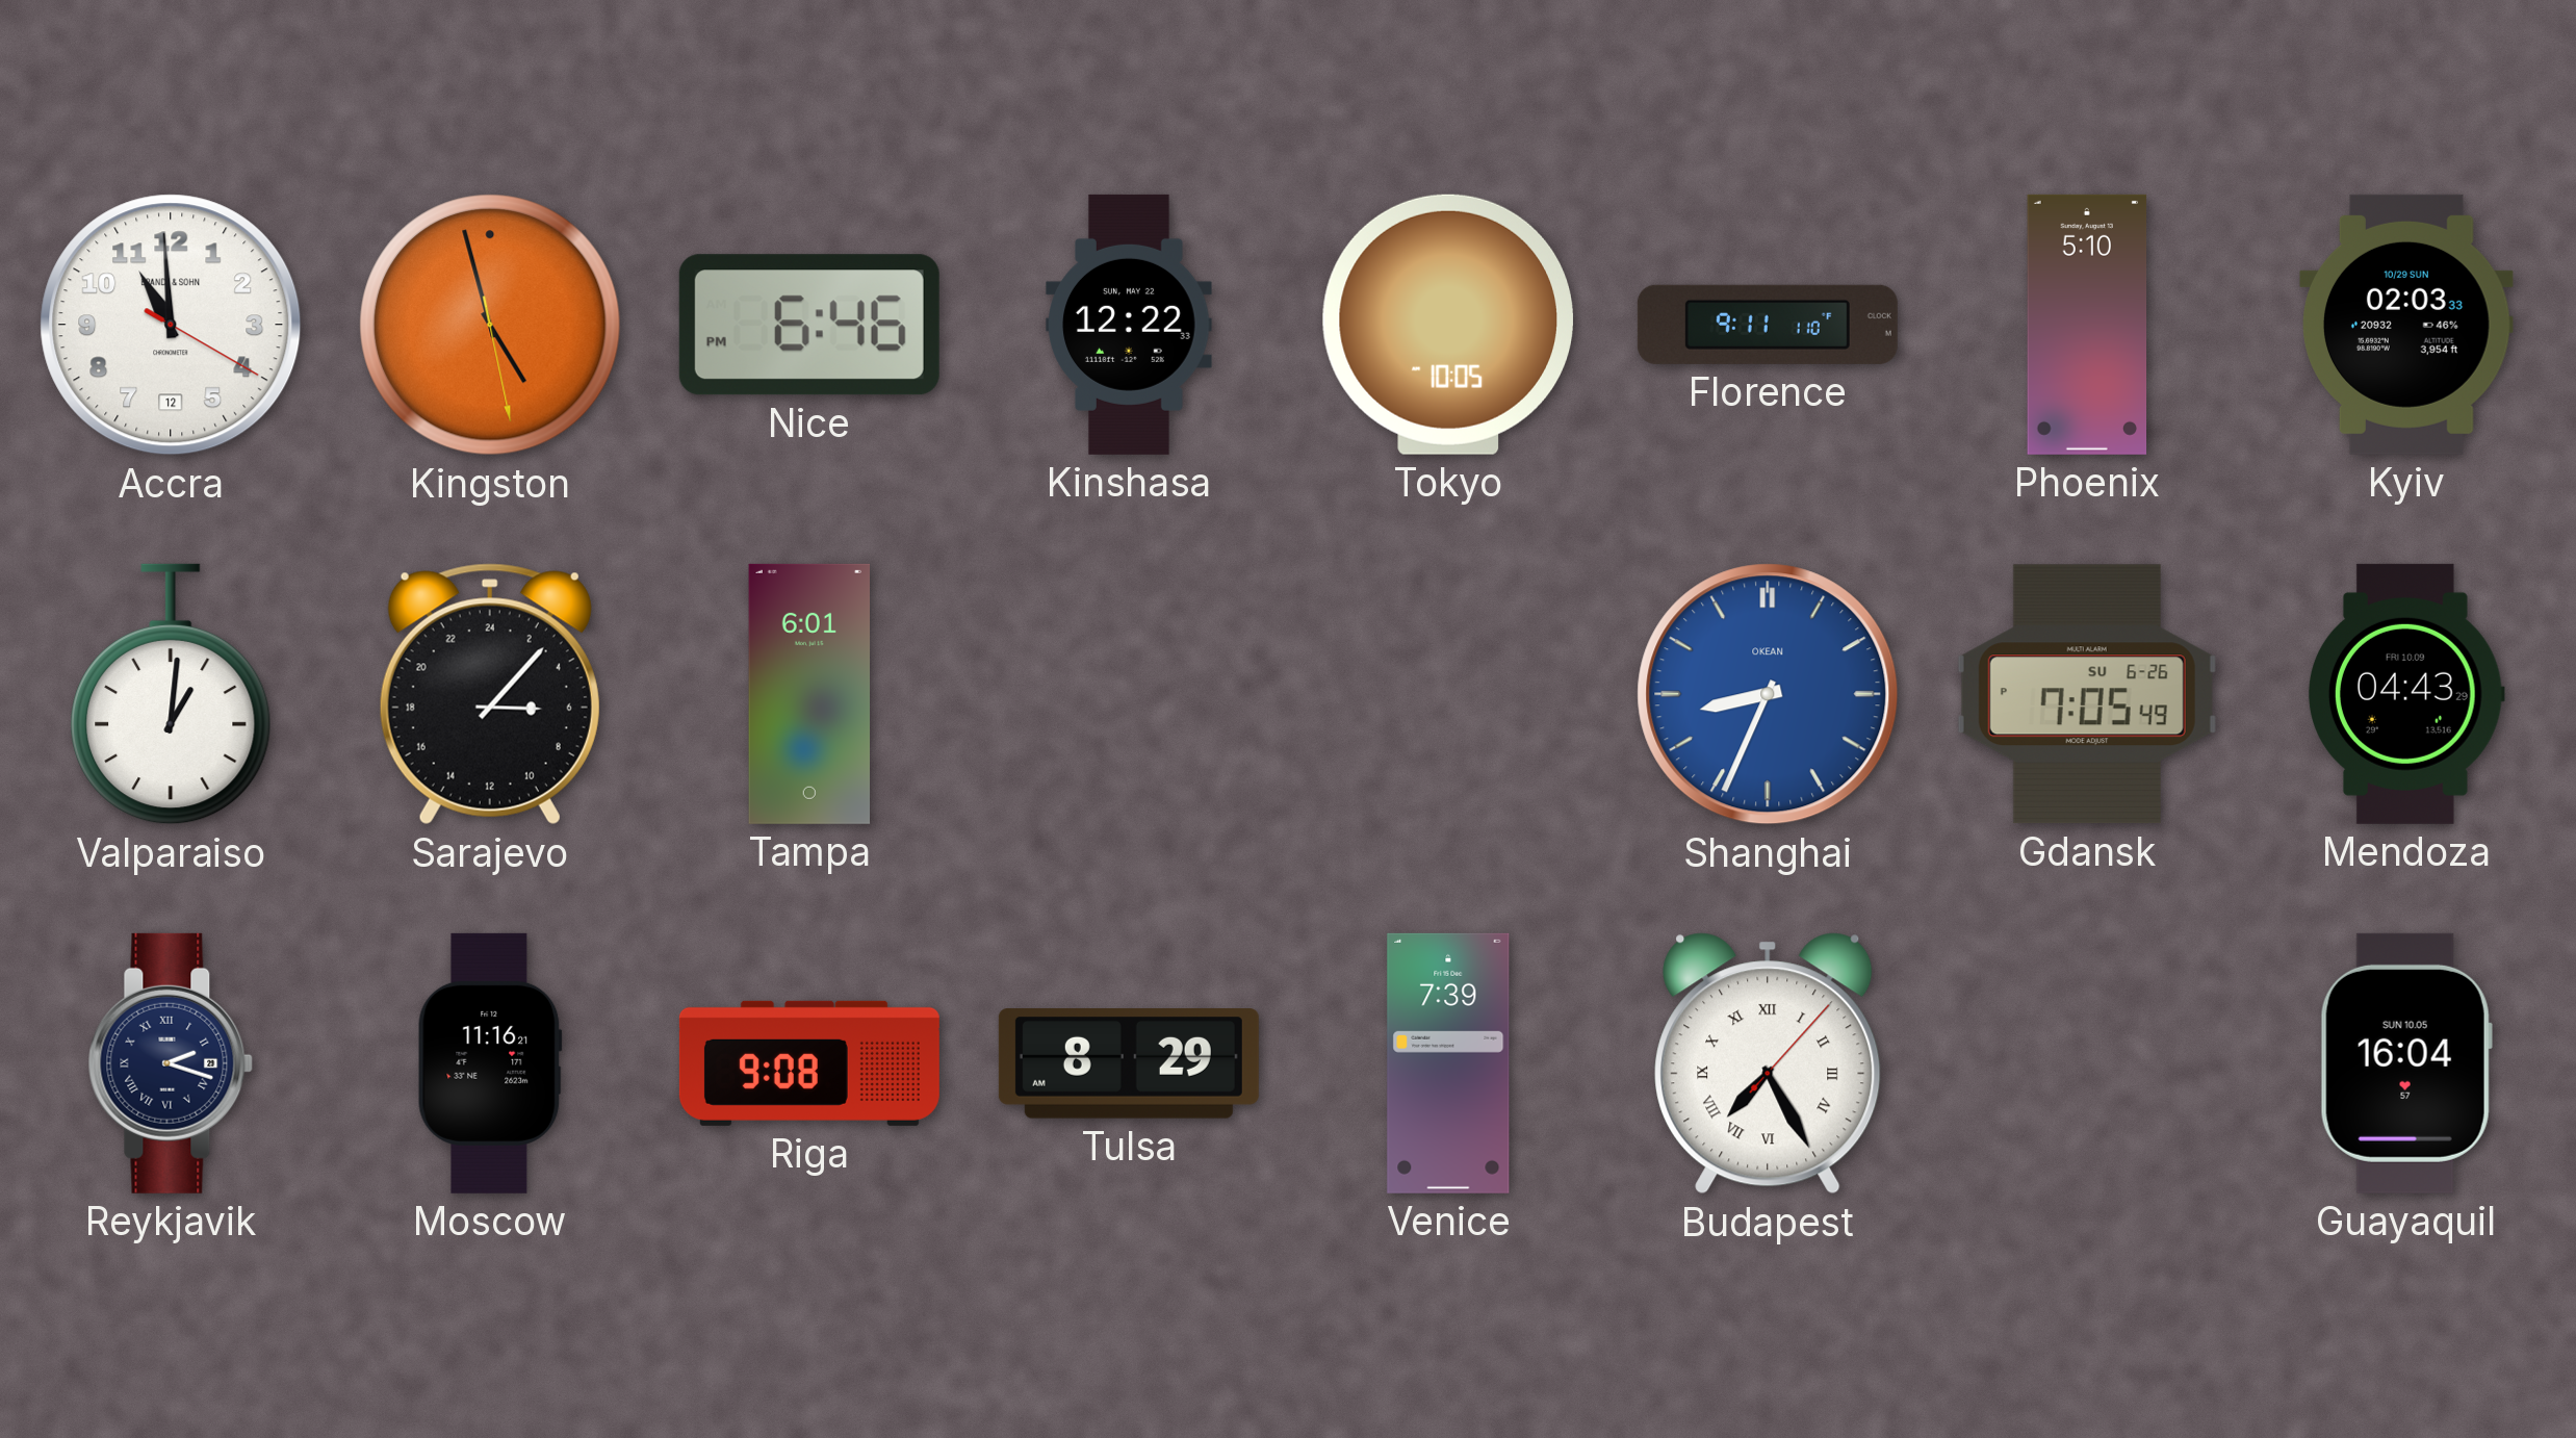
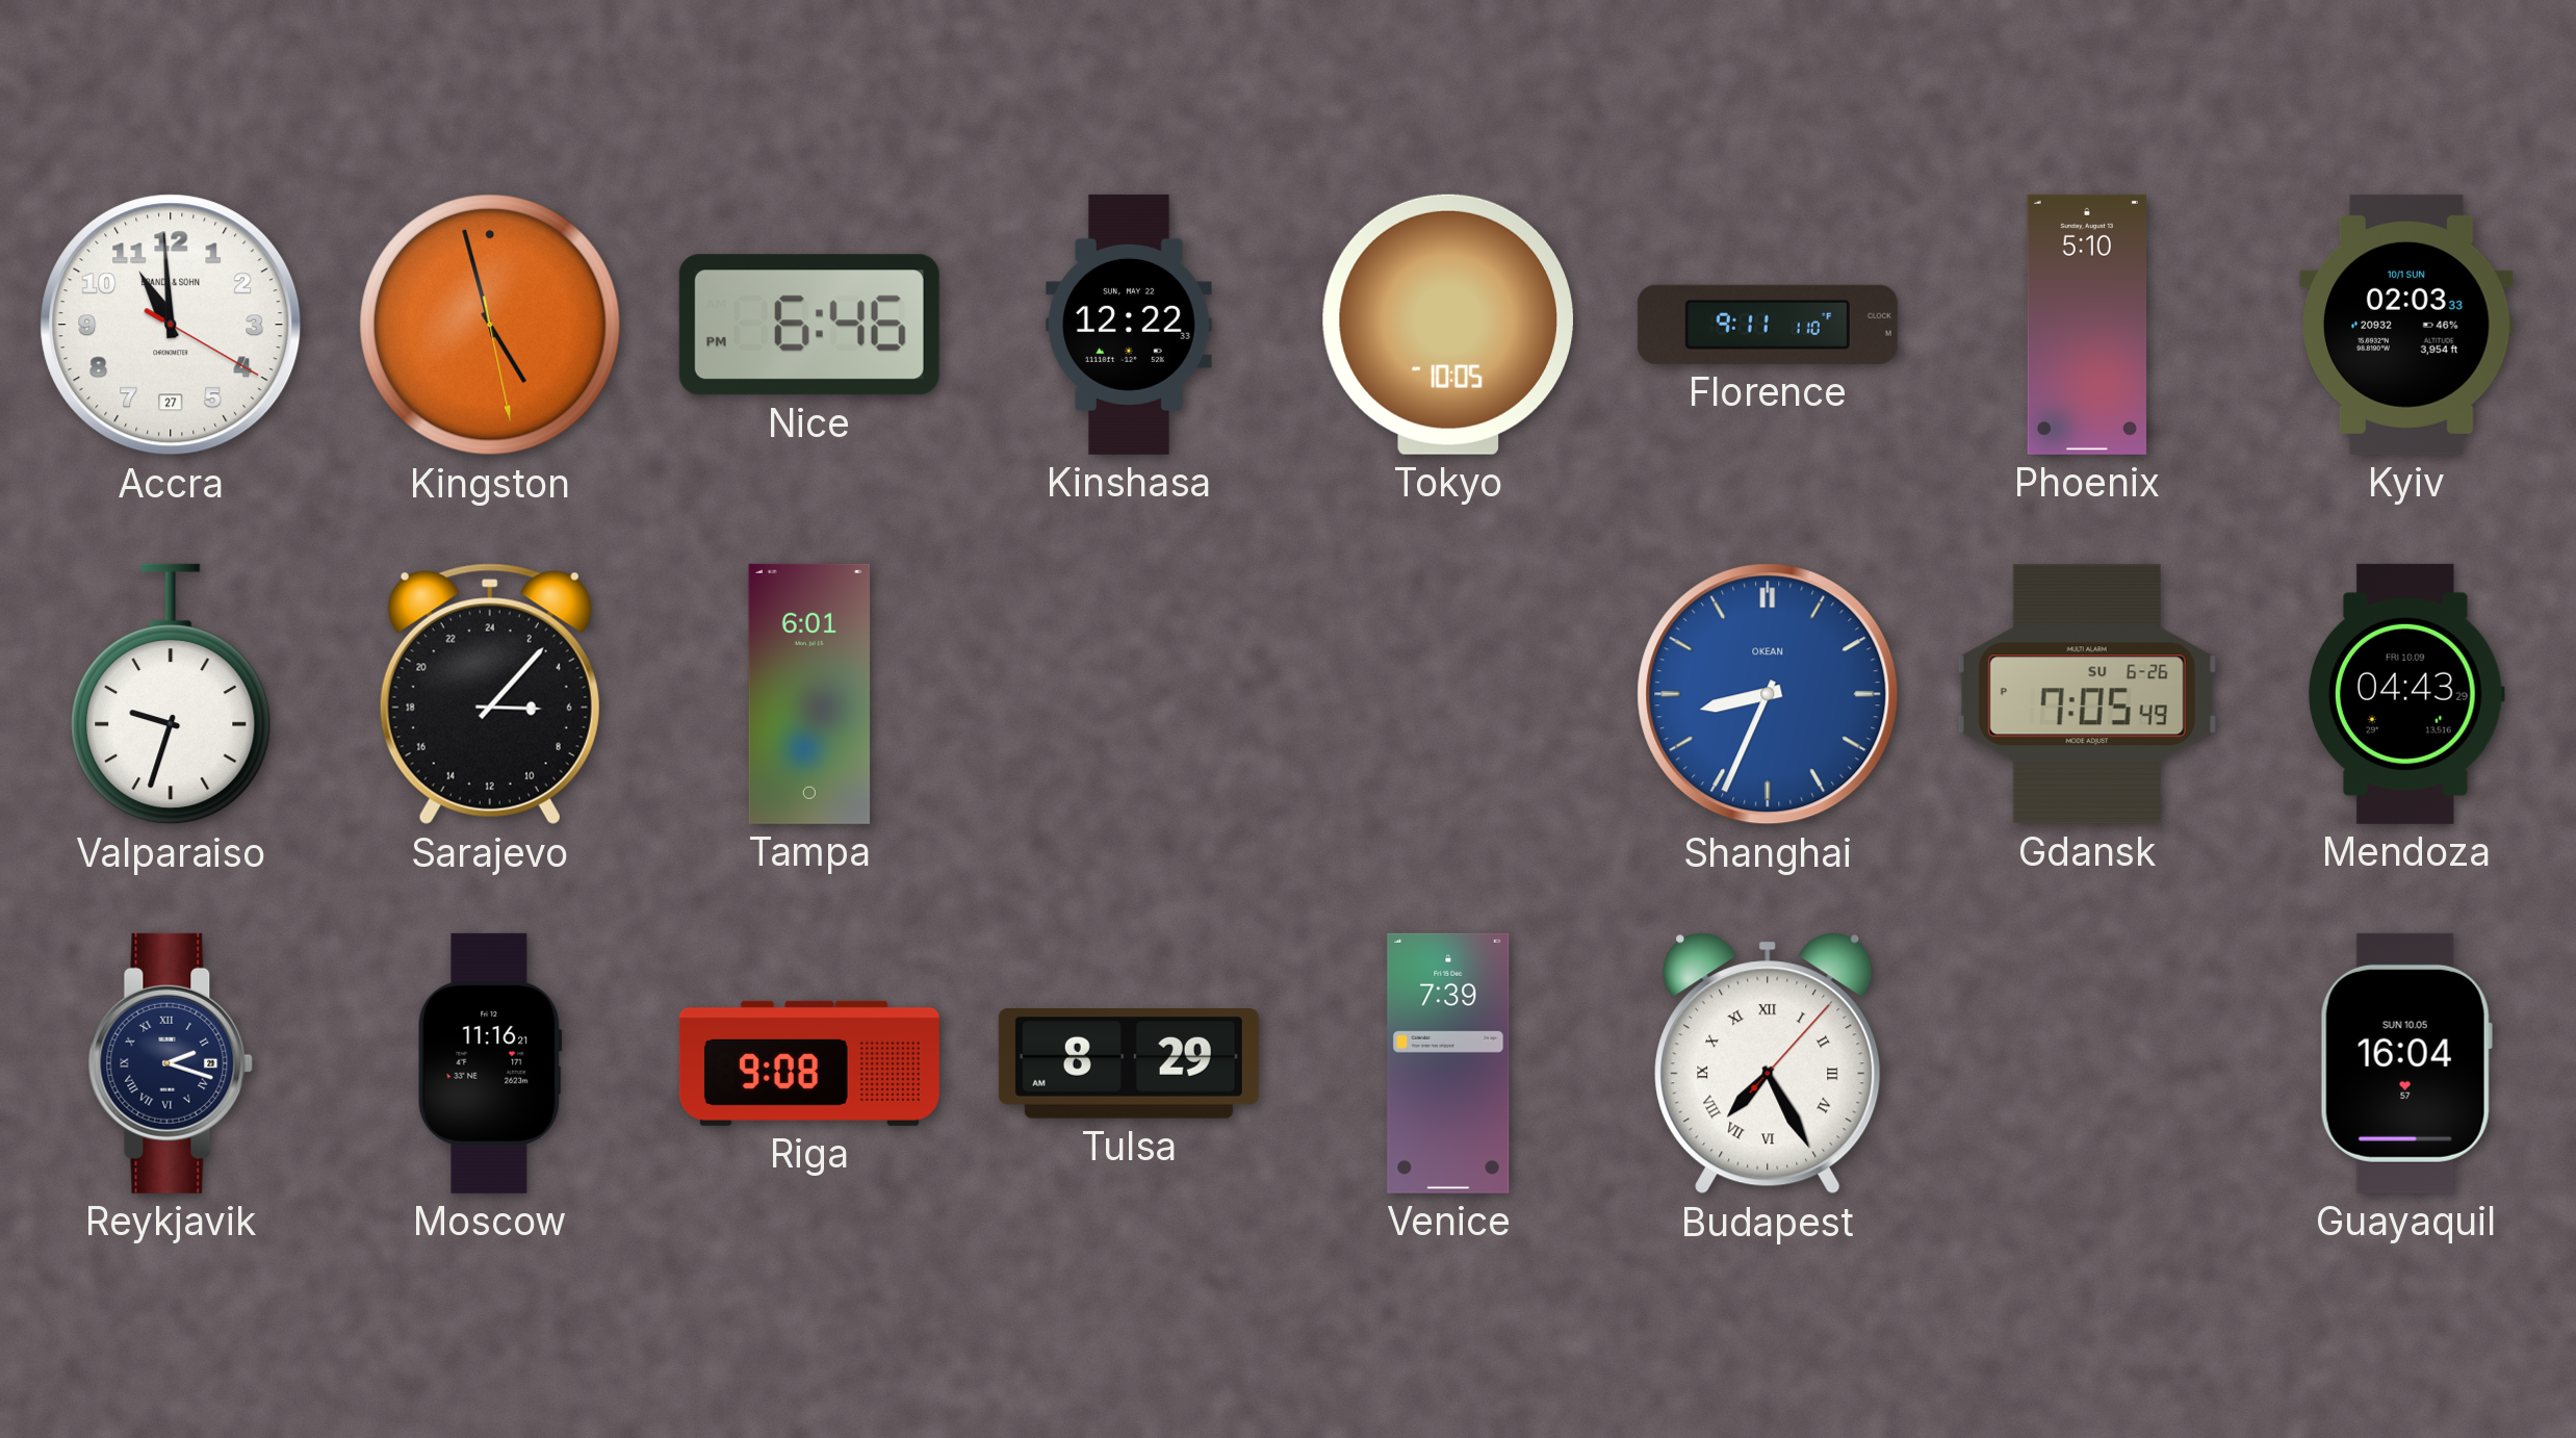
Accra date: 12 -> 27
Kyiv date: 10/29 SUN -> 10/1 SUN
Valparaiso: 1:01 -> 9:33
